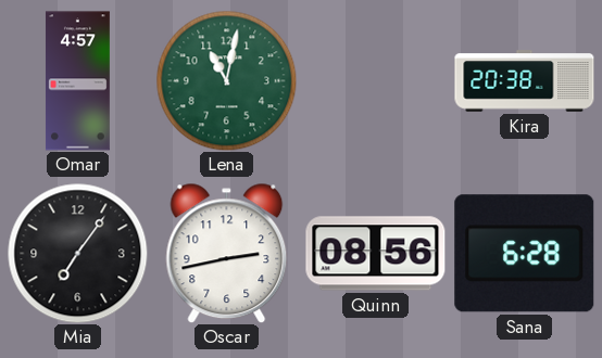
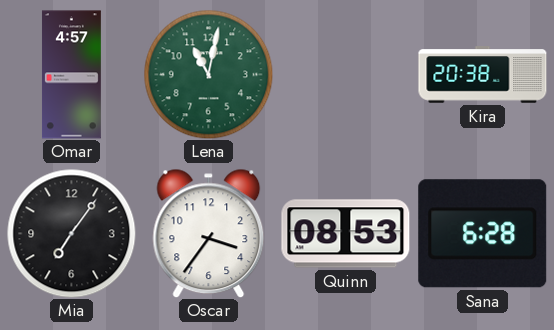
Oscar: 2:43 -> 3:36
Quinn: 08:56 -> 08:53
